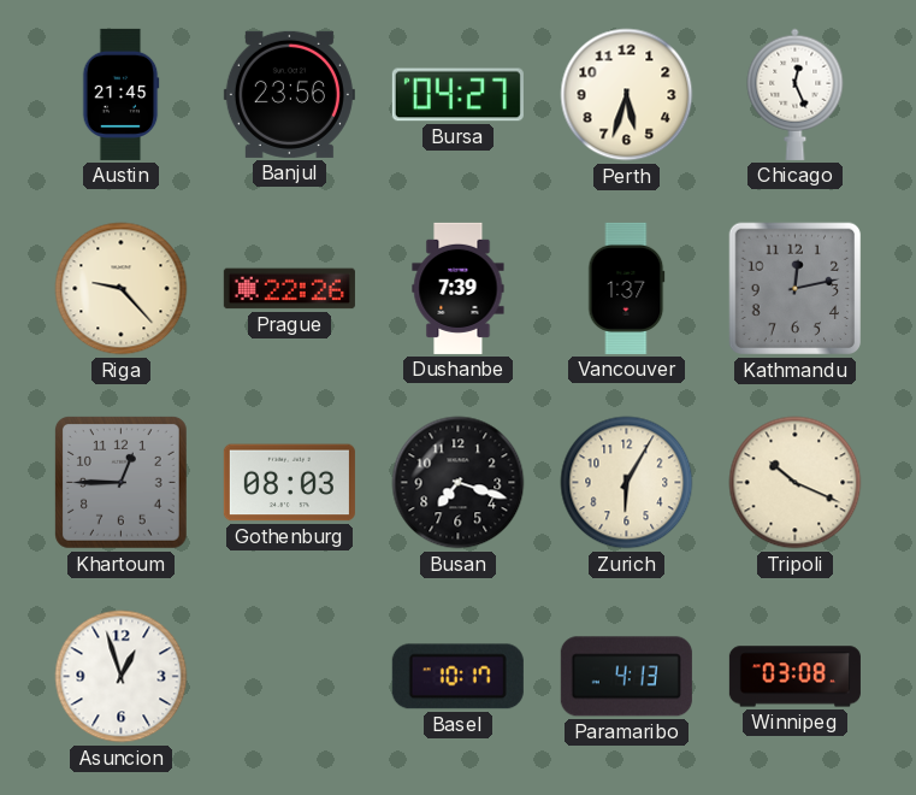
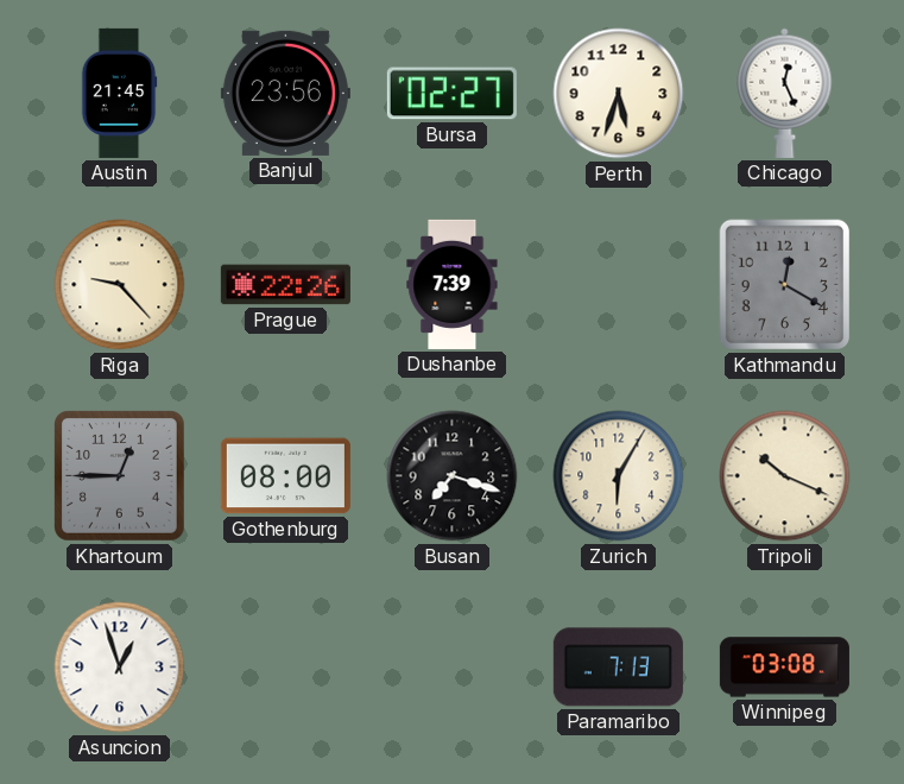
Bursa: 04:27 -> 02:27
Vancouver: 1:37 -> none
Kathmandu: 12:13 -> 12:20
Gothenburg: 08:03 -> 08:00
Basel: 10:17 -> none
Paramaribo: 4:13 -> 7:13
